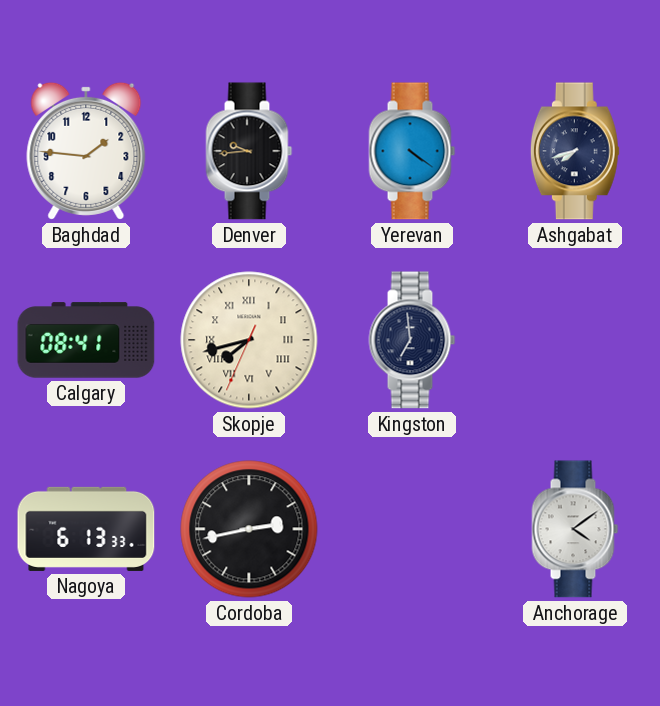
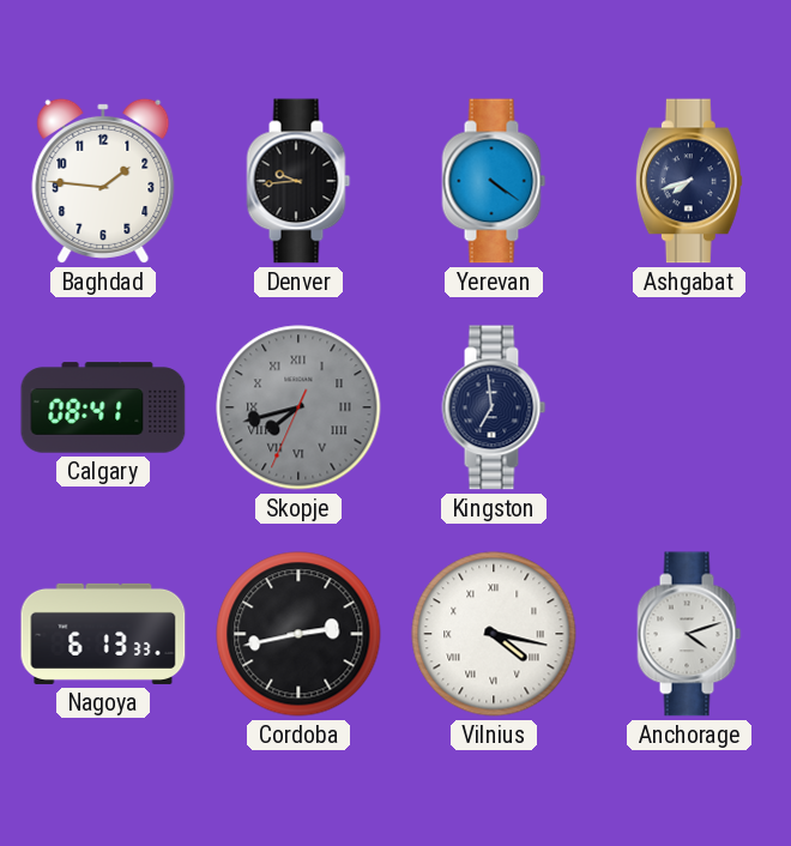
Skopje dial: cream -> grey
Vilnius: none -> 4:17
Anchorage: 4:09 -> 4:12
